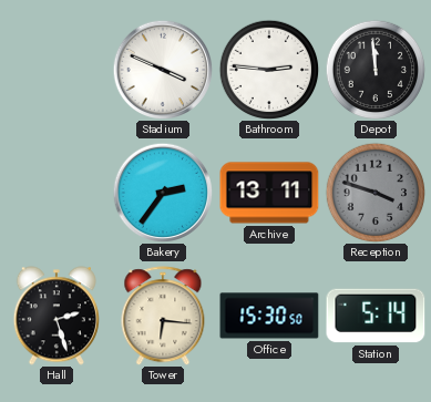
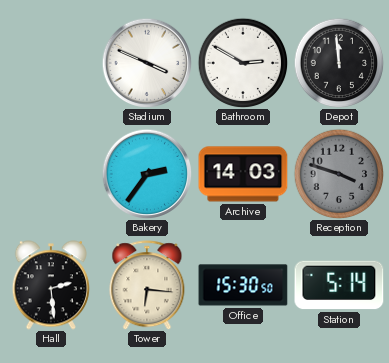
Bathroom: 2:46 -> 2:50
Archive: 13:11 -> 14:03
Hall: 2:27 -> 2:29
